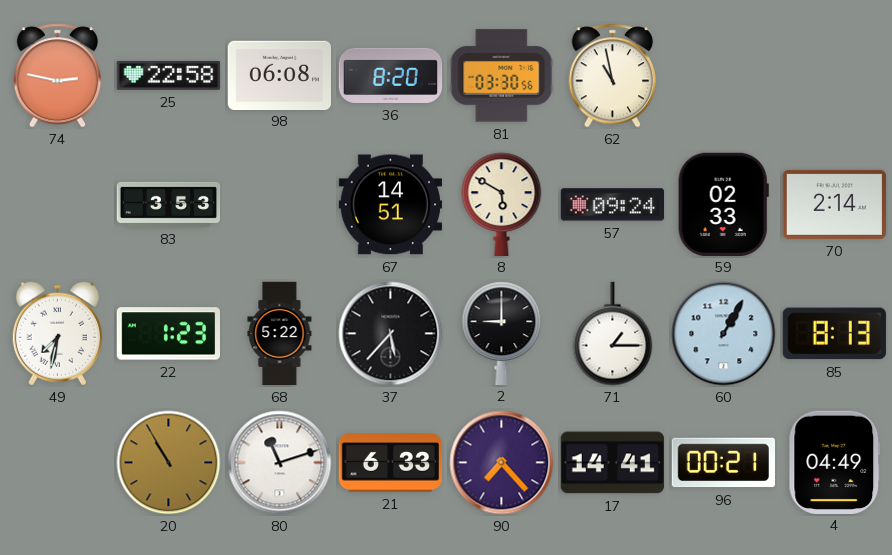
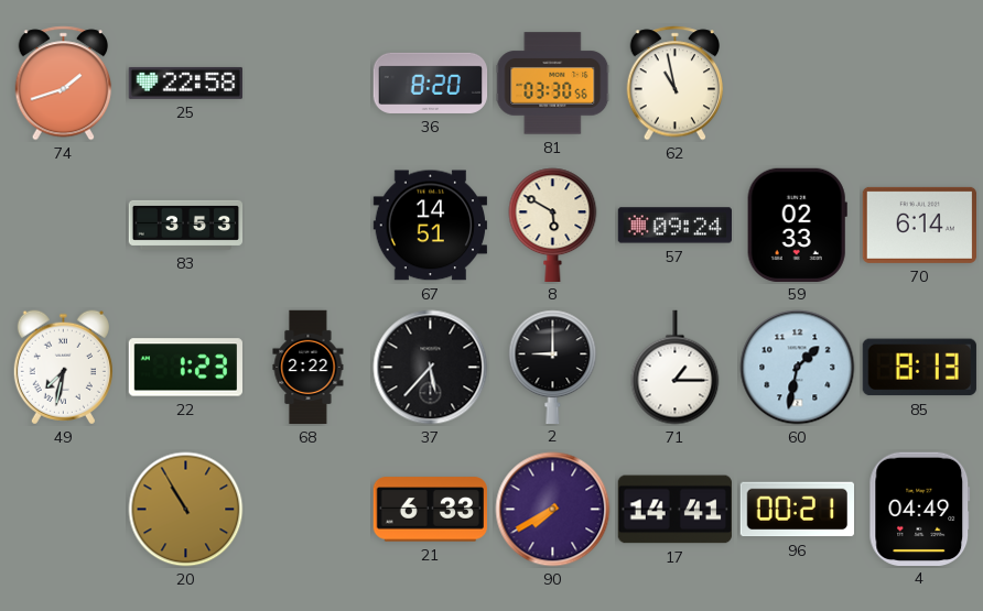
74: 2:47 -> 1:42
98: 06:08 -> none
70: 2:14 -> 6:14
68: 5:22 -> 2:22
60: 1:05 -> 1:32
80: 11:12 -> none
90: 7:23 -> 7:40
